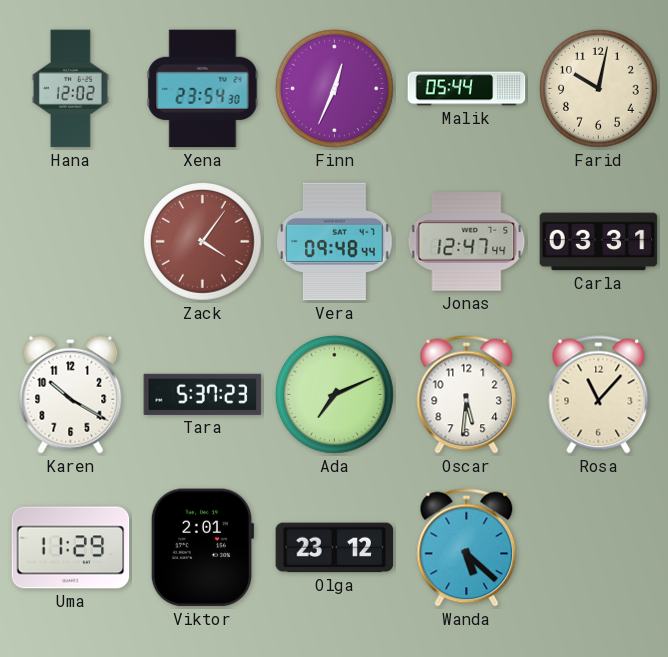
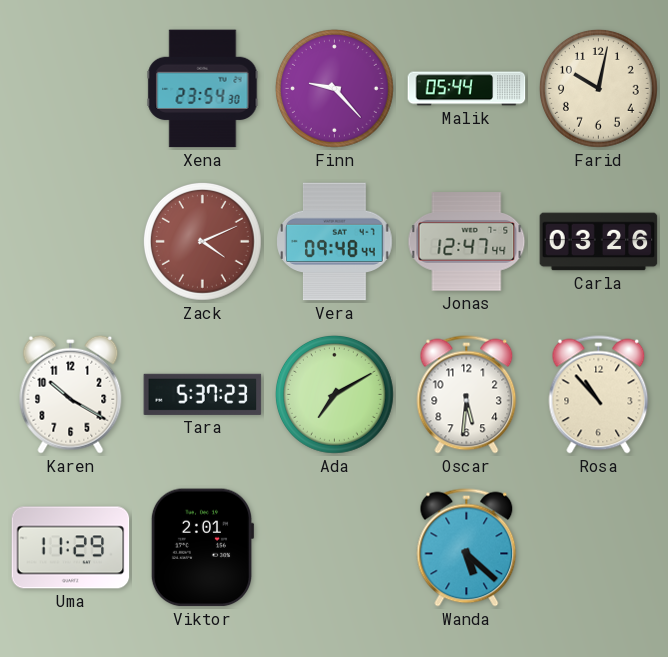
Hana: 12:02 -> none
Finn: 12:34 -> 9:23
Zack: 4:06 -> 4:11
Carla: 03:31 -> 03:26
Ada: 7:11 -> 7:10
Rosa: 11:07 -> 10:53
Olga: 23:12 -> none
